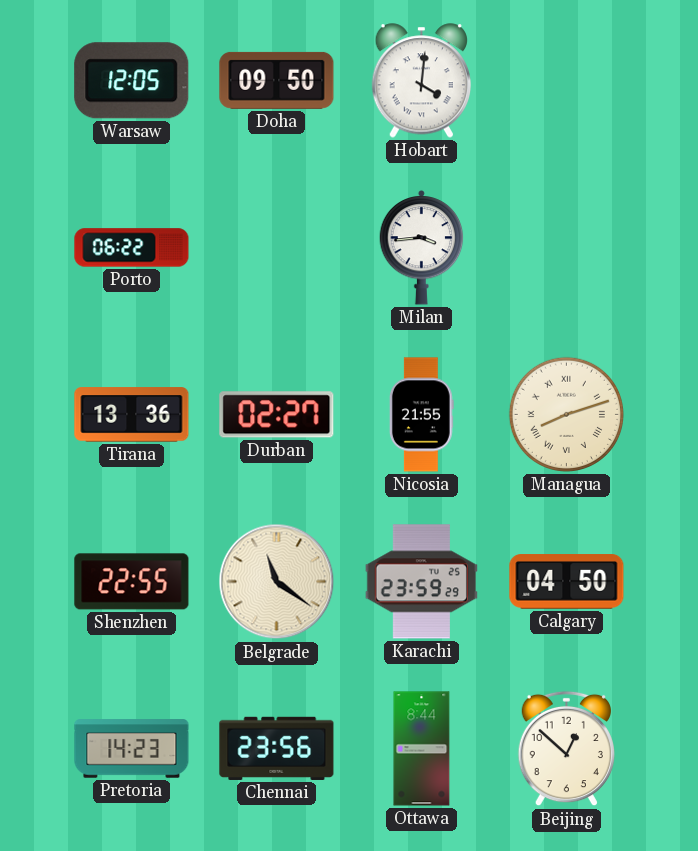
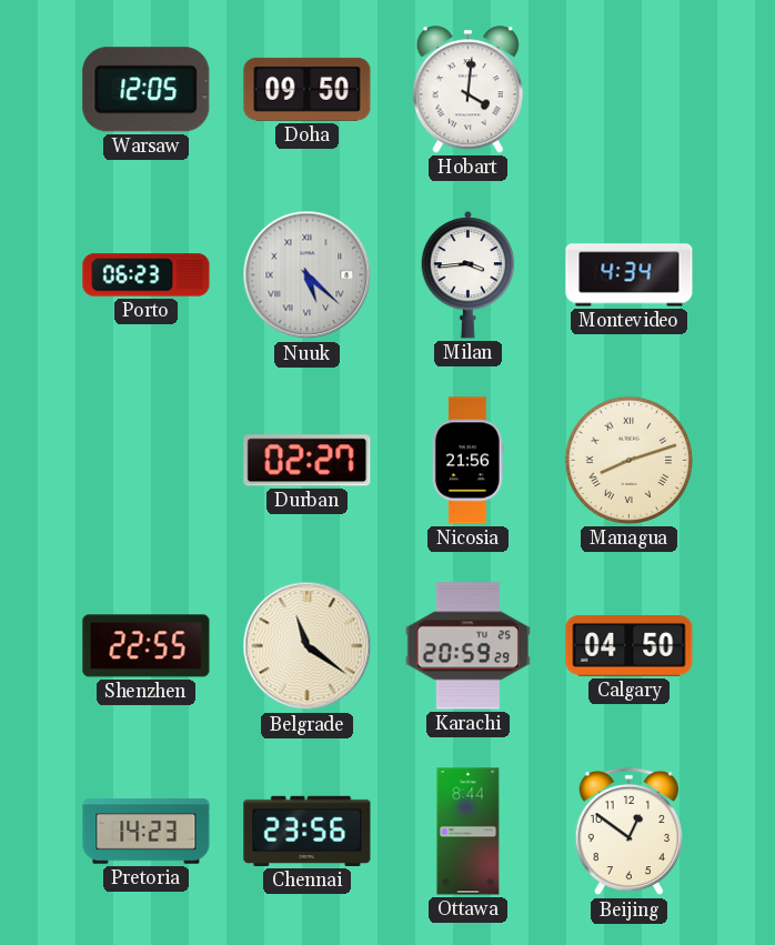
Porto: 06:22 -> 06:23
Nuuk: none -> 5:22
Montevideo: none -> 4:34
Tirana: 13:36 -> none
Nicosia: 21:55 -> 21:56
Karachi: 23:59 -> 20:59
Beijing: 12:52 -> 12:51
